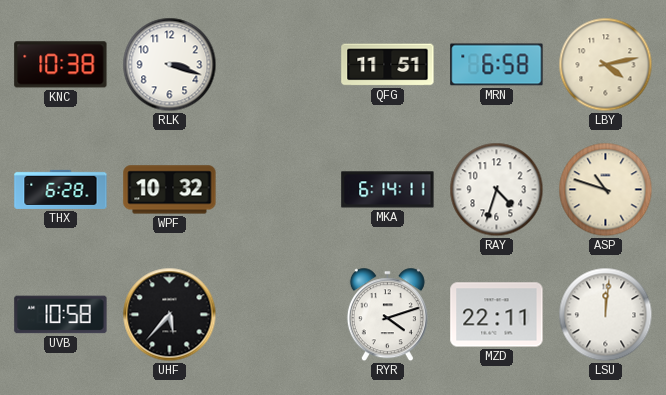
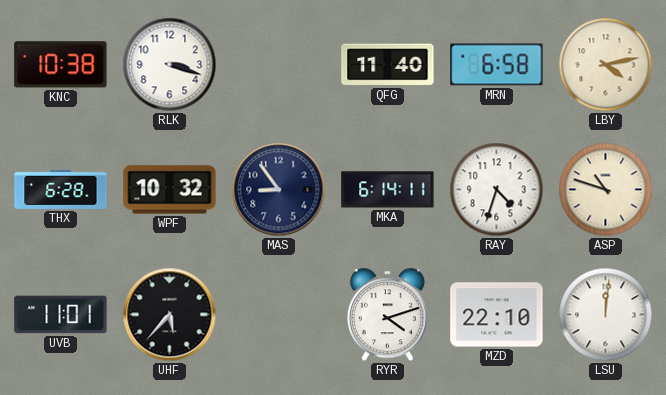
QFG: 11:51 -> 11:40
MAS: none -> 8:54
UVB: 10:58 -> 11:01
MZD: 22:11 -> 22:10
